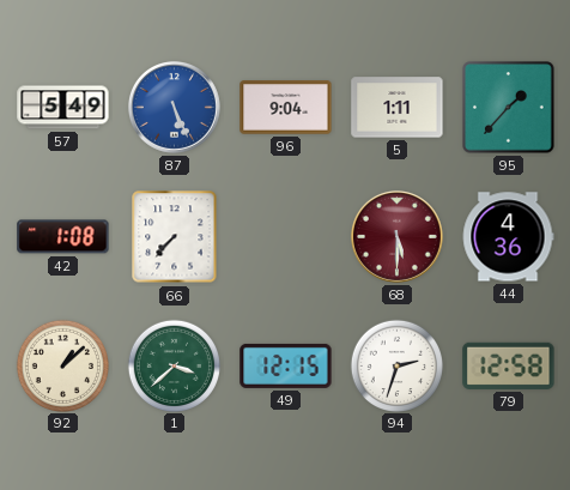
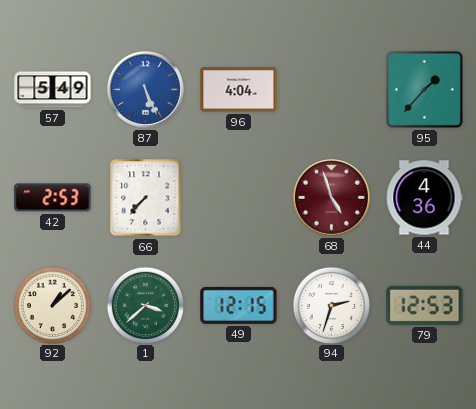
96: 9:04 -> 4:04
5: 1:11 -> none
42: 1:08 -> 2:53
68: 5:30 -> 4:57
79: 12:58 -> 12:53
